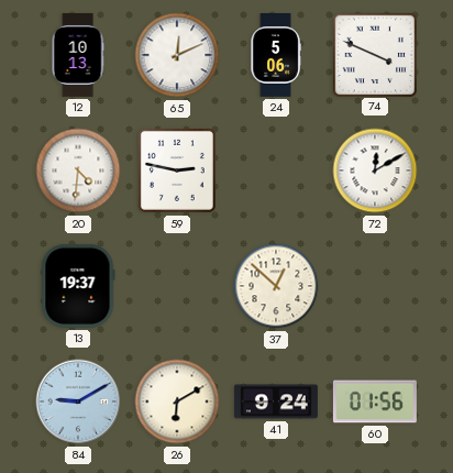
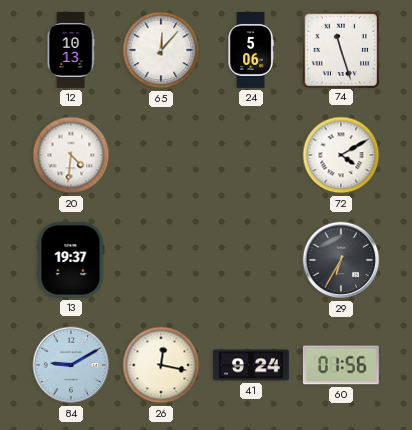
65: 12:11 -> 12:07
74: 3:49 -> 11:27
59: 2:47 -> none
72: 12:10 -> 4:10
37: 12:52 -> none
29: none -> 6:35
26: 6:10 -> 12:17
